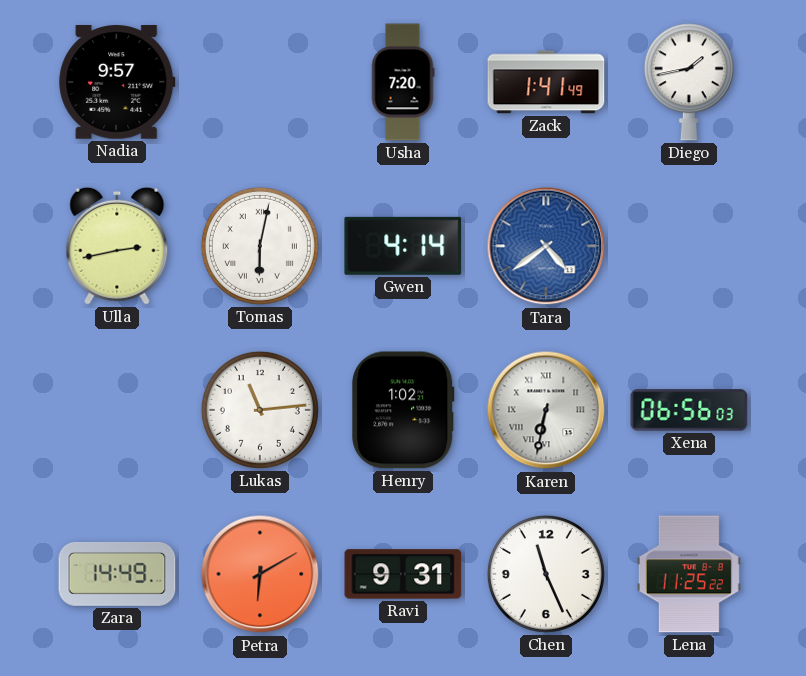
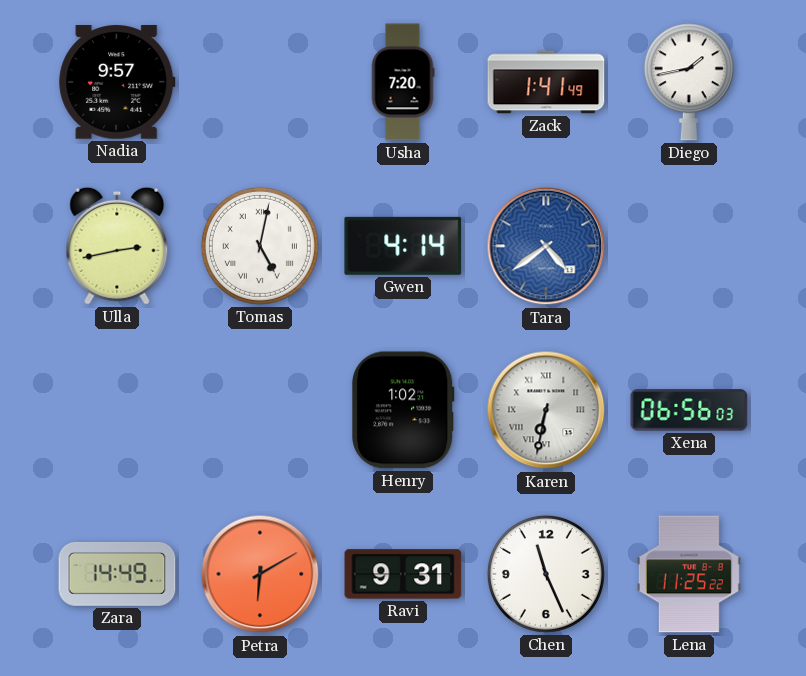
Tomas: 6:02 -> 5:02
Lukas: 11:14 -> none
